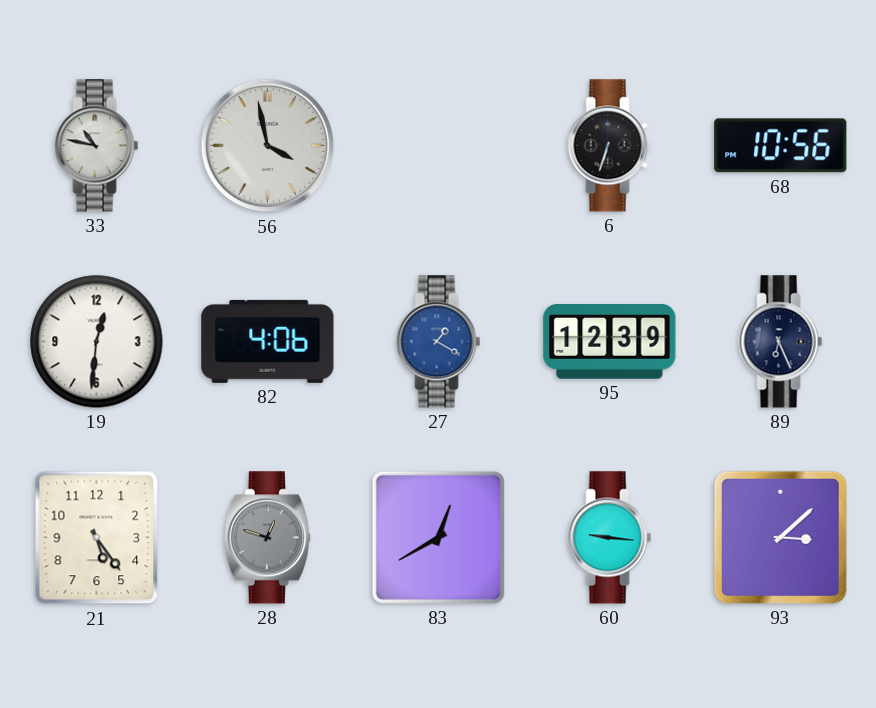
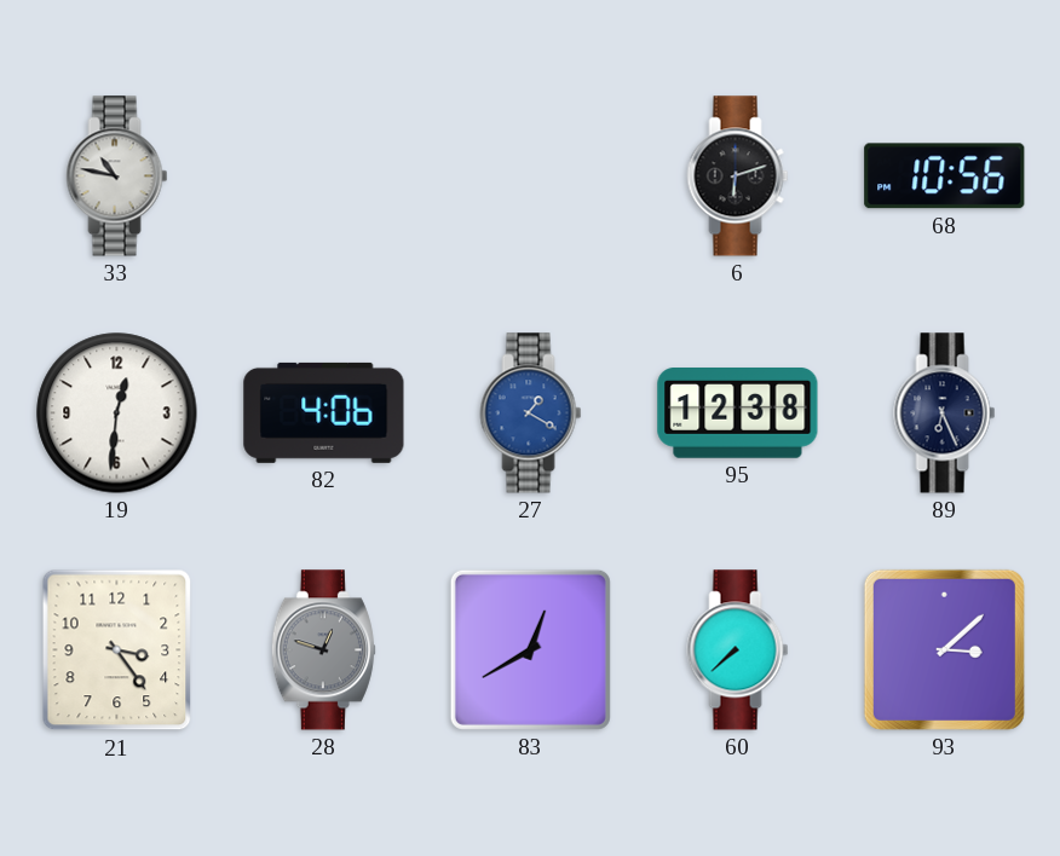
56: 3:58 -> none
6: 6:33 -> 6:12
95: 12:39 -> 12:38
21: 5:24 -> 3:24
60: 9:16 -> 7:38
